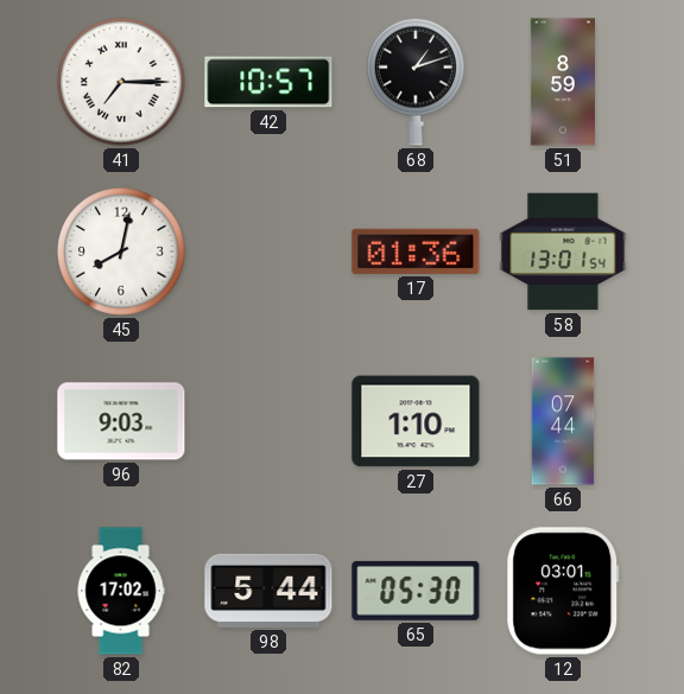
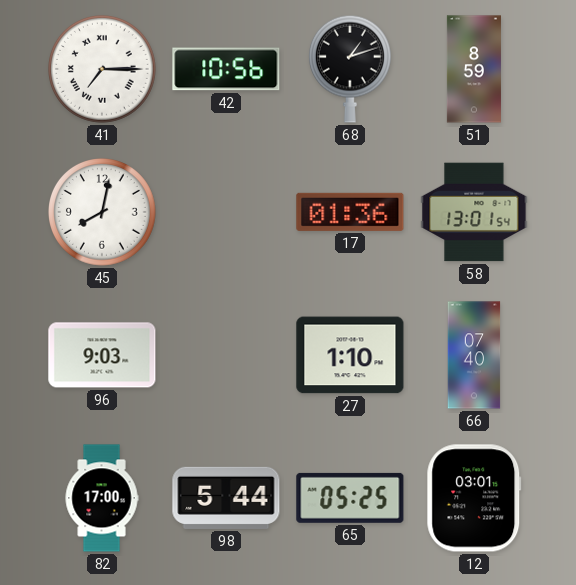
42: 10:57 -> 10:56
66: 07:44 -> 07:40
82: 17:02 -> 17:00
65: 05:30 -> 05:25
